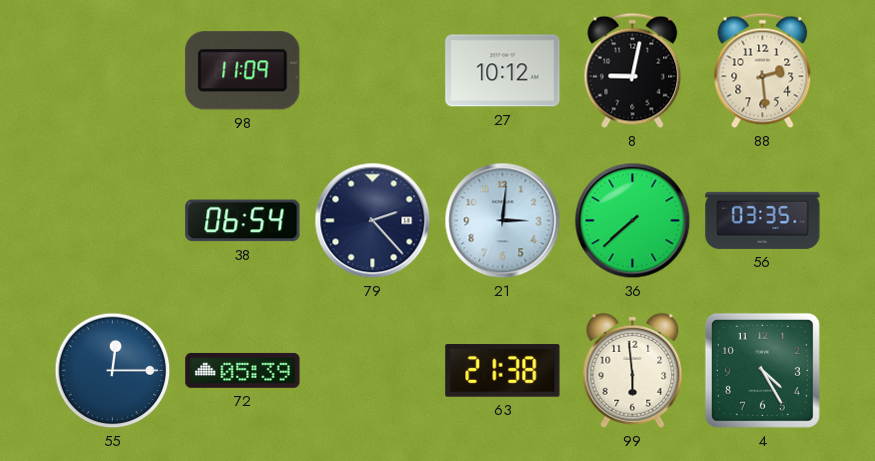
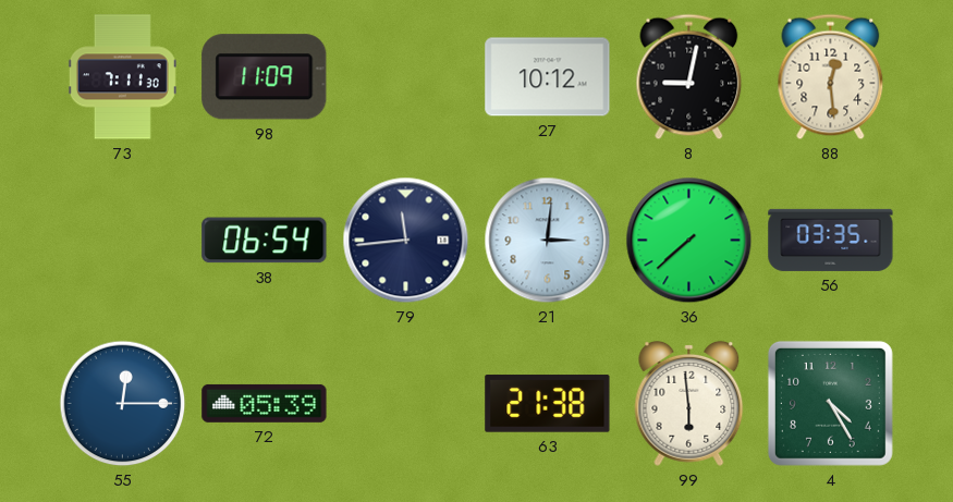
73: none -> 7:11
88: 2:29 -> 12:29
79: 2:23 -> 11:44
